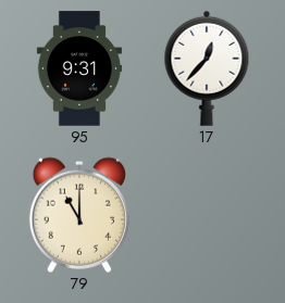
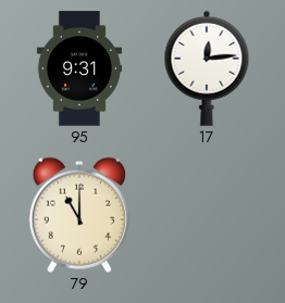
17: 12:37 -> 12:14
